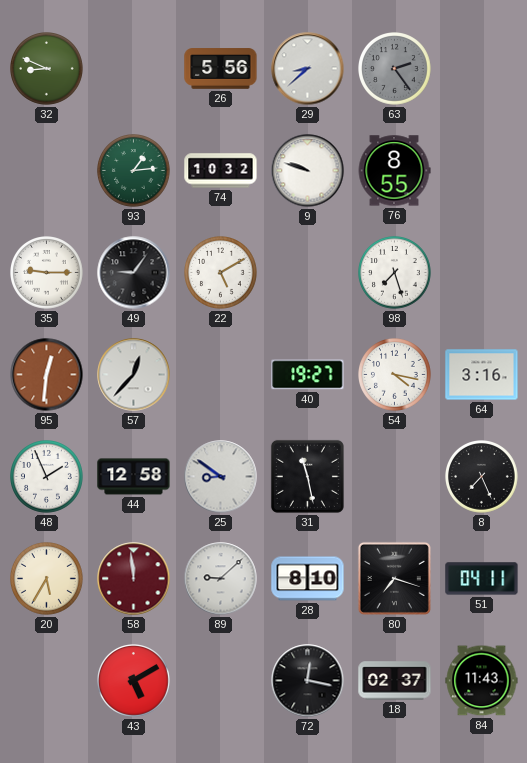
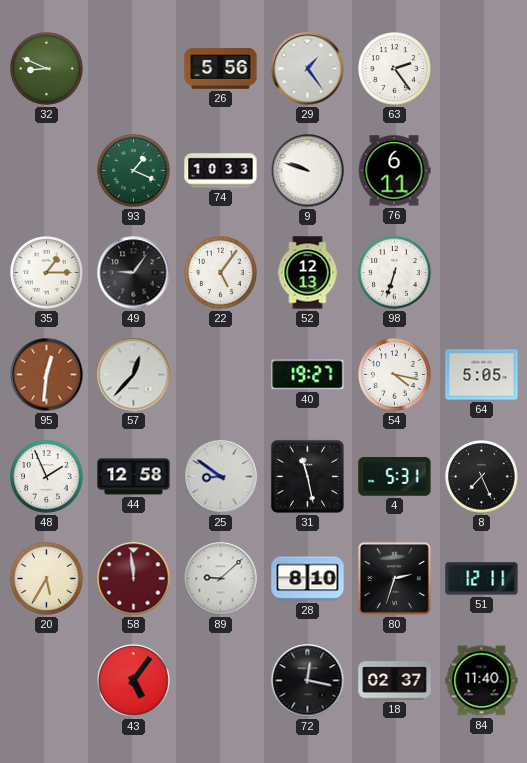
29: 8:38 -> 1:24
63 dial: grey -> white
93: 1:14 -> 1:19
74: 10:32 -> 10:33
76: 8:55 -> 6:11
35: 9:15 -> 1:15
22: 5:10 -> 5:06
52: none -> 12:13
98: 7:27 -> 6:33
64: 3:16 -> 5:05
4: none -> 5:31
80: 7:18 -> 2:33
51: 04:11 -> 12:11
43: 5:10 -> 5:06
84: 11:43 -> 11:40
